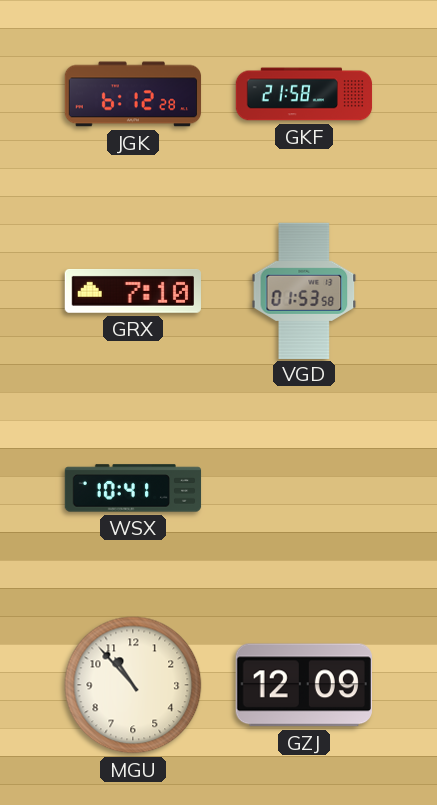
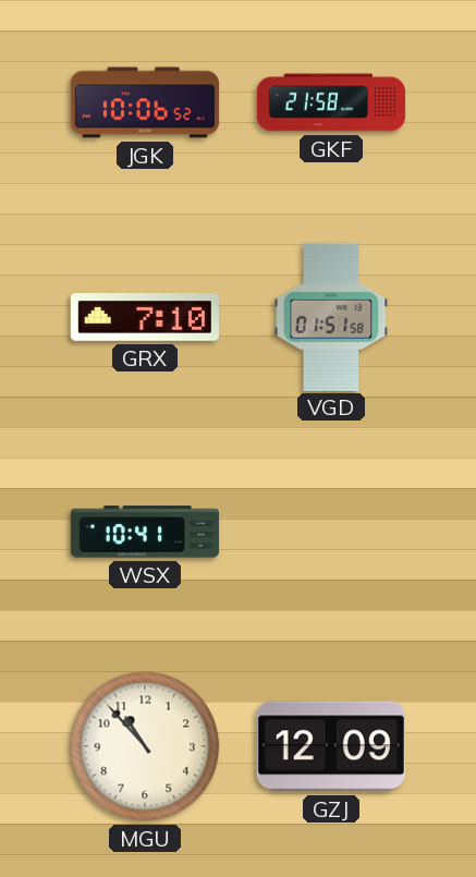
JGK: 6:12 -> 10:06
VGD: 01:53 -> 01:51
